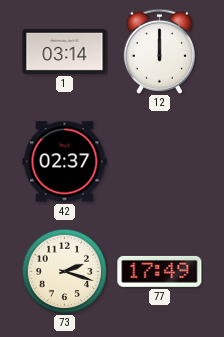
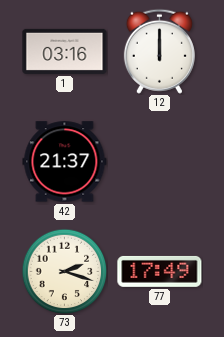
1: 03:14 -> 03:16
42: 02:37 -> 21:37
